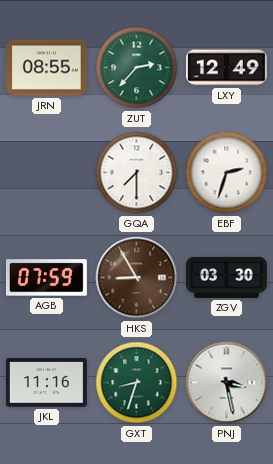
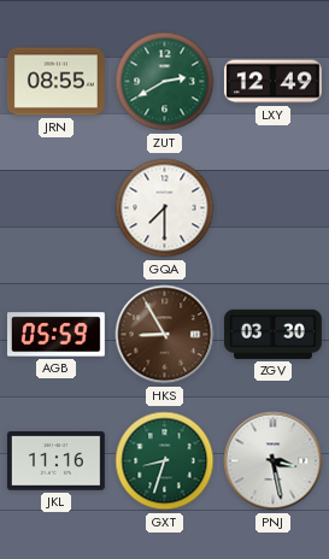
ZUT: 2:37 -> 2:40
EBF: 2:33 -> none
AGB: 07:59 -> 05:59
